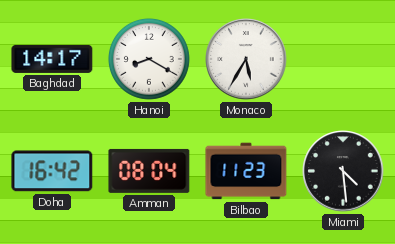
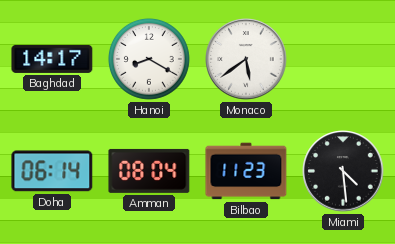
Monaco: 5:35 -> 5:39
Doha: 16:42 -> 06:14
